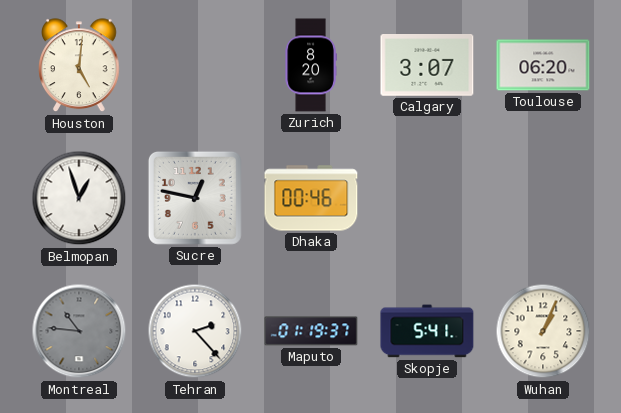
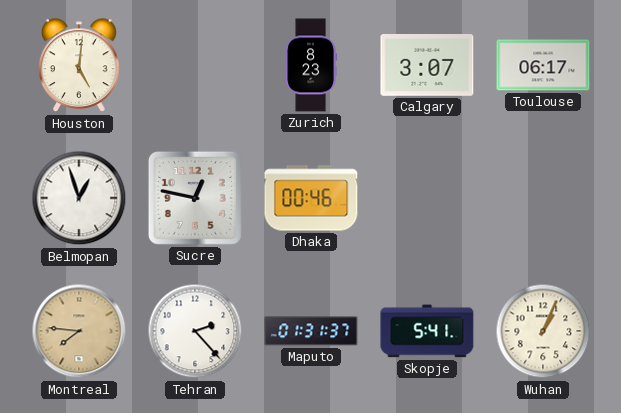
Zurich: 8:20 -> 8:23
Toulouse: 06:20 -> 06:17
Montreal: 10:46 -> 7:46
Montreal dial: grey -> champagne
Maputo: 01:19 -> 01:31
